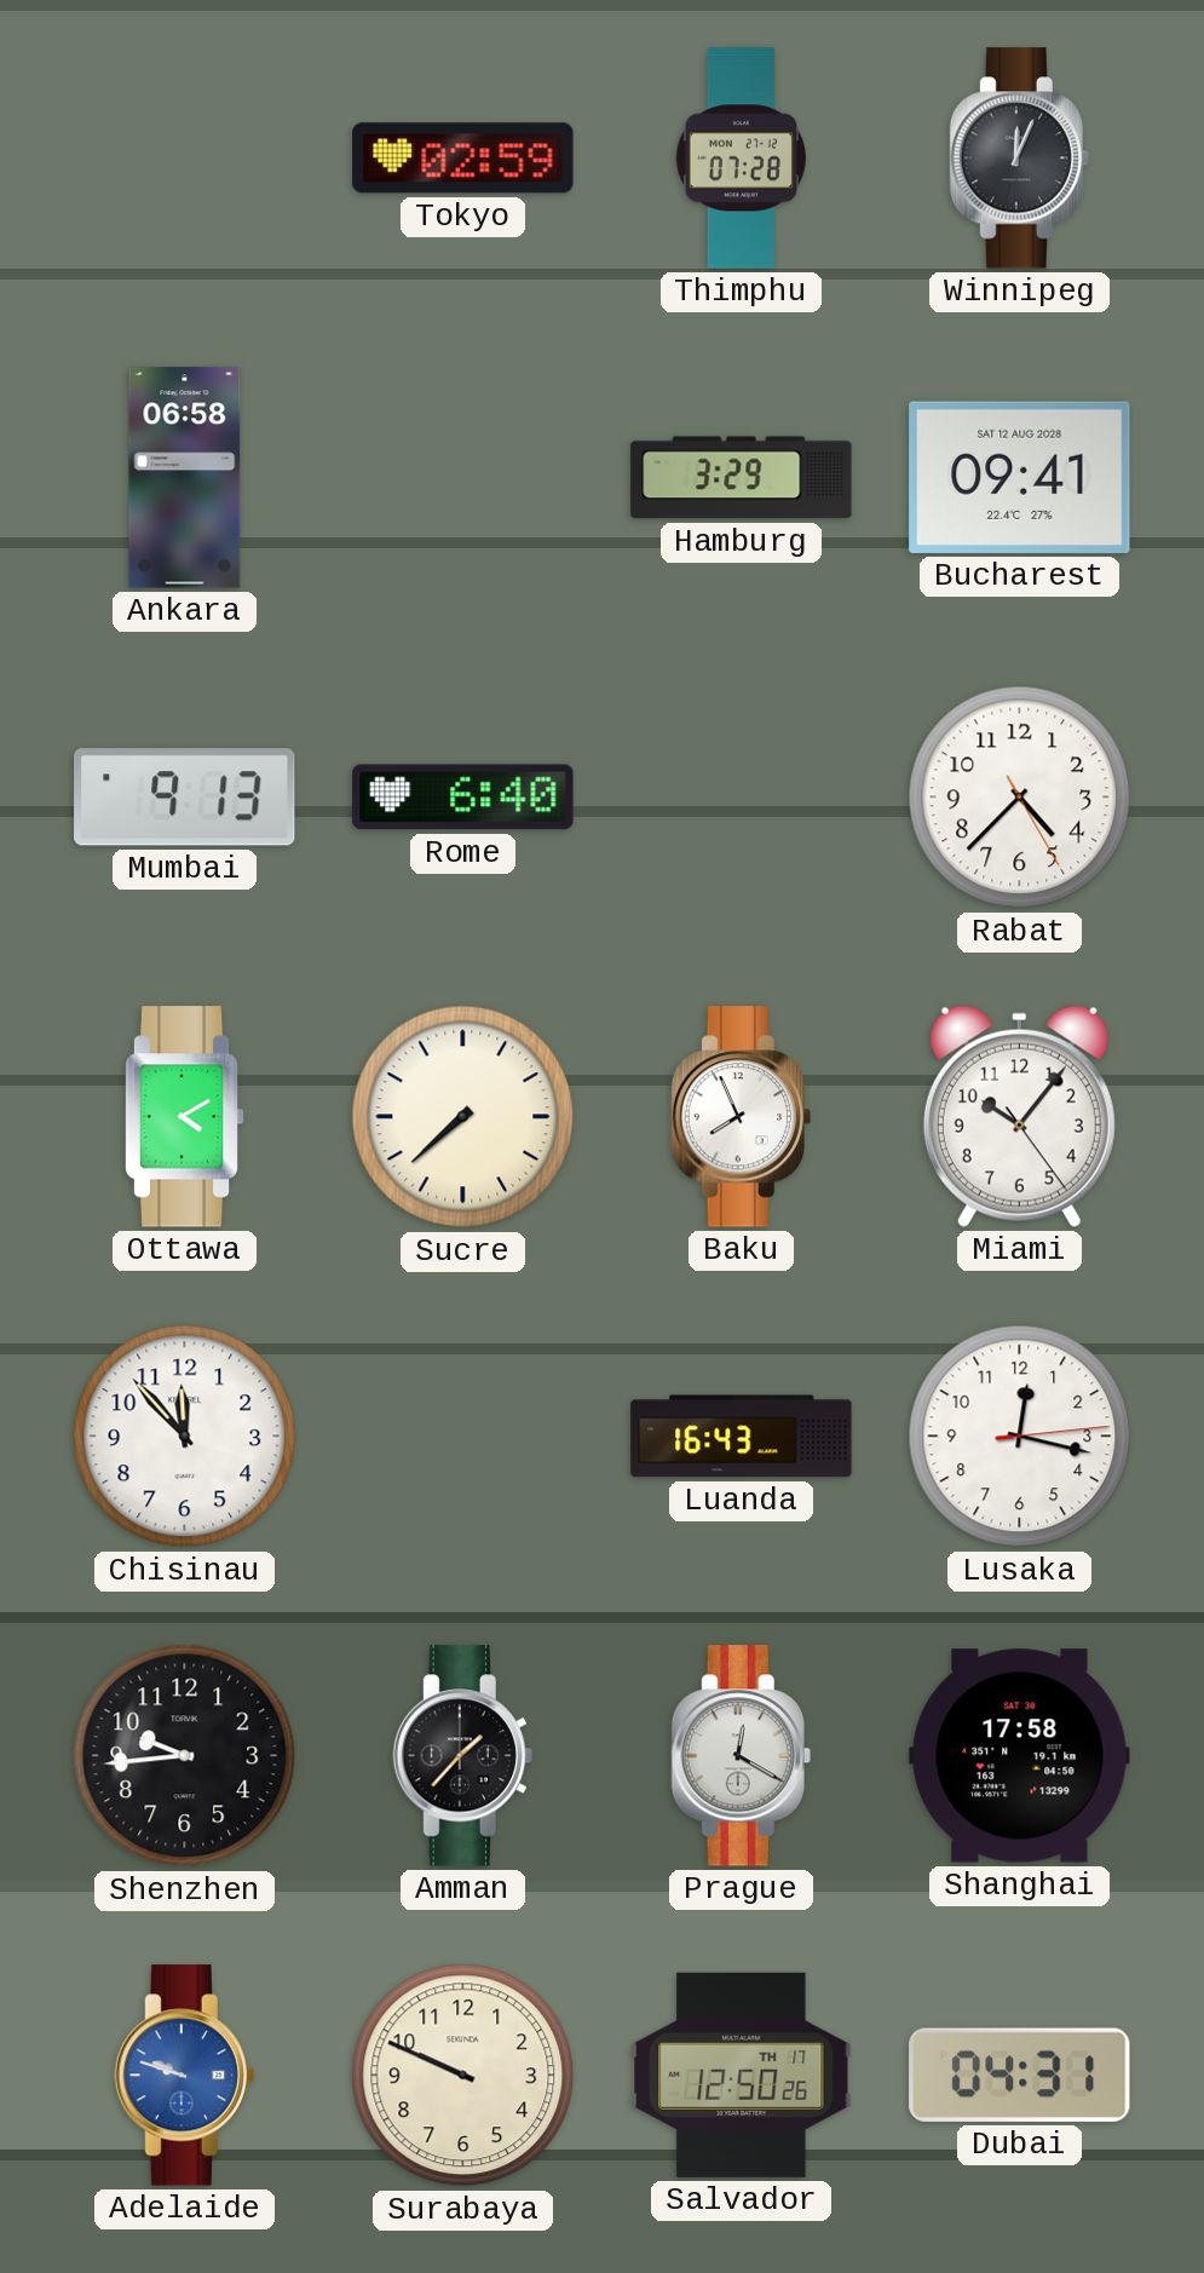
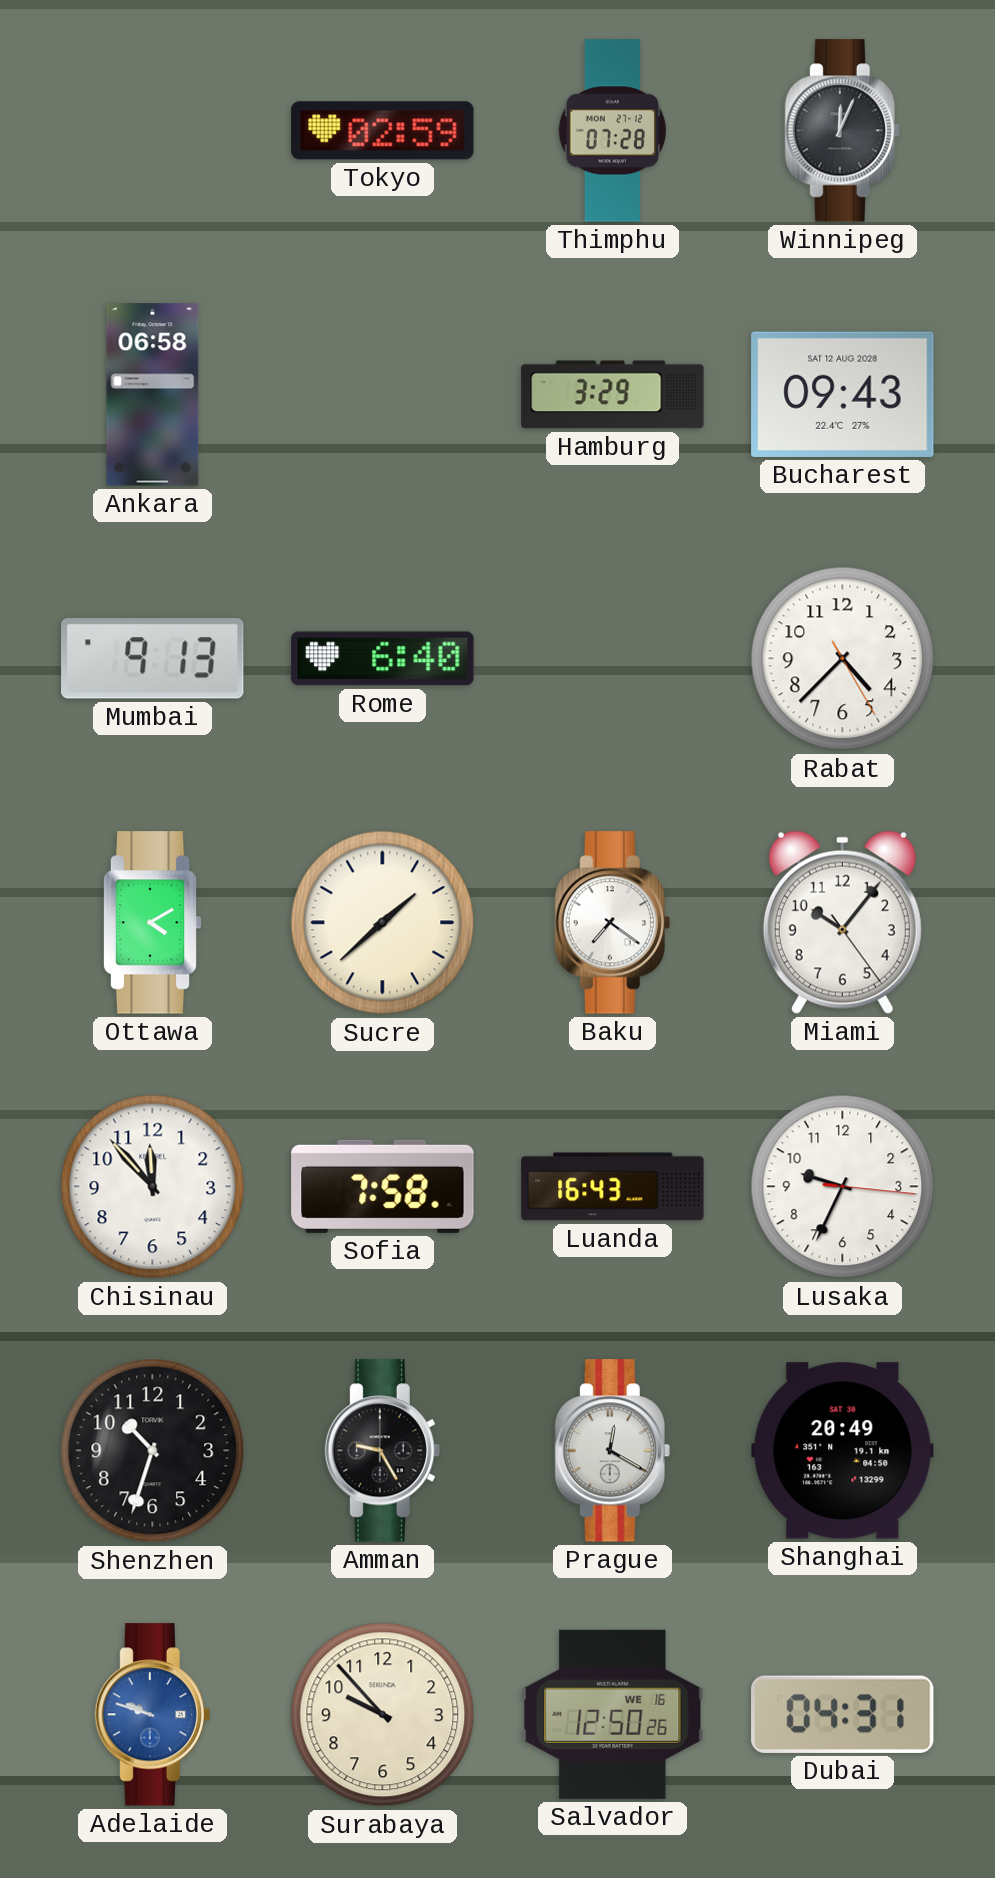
Bucharest: 09:41 -> 09:43
Sucre: 7:38 -> 1:38
Baku: 7:56 -> 7:21
Sofia: none -> 7:58
Lusaka: 12:17 -> 9:34
Shenzhen: 9:44 -> 10:33
Amman: 1:37 -> 9:25
Shanghai: 17:58 -> 20:49
Surabaya: 9:49 -> 9:53
Salvador date: TH 17 -> WE 16
